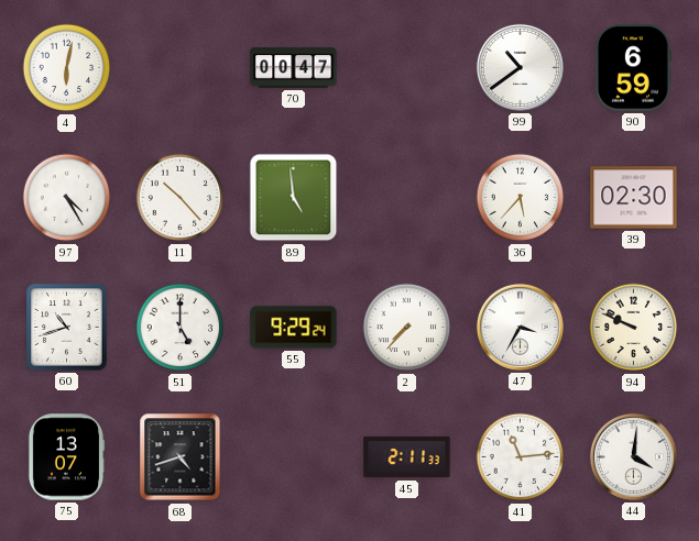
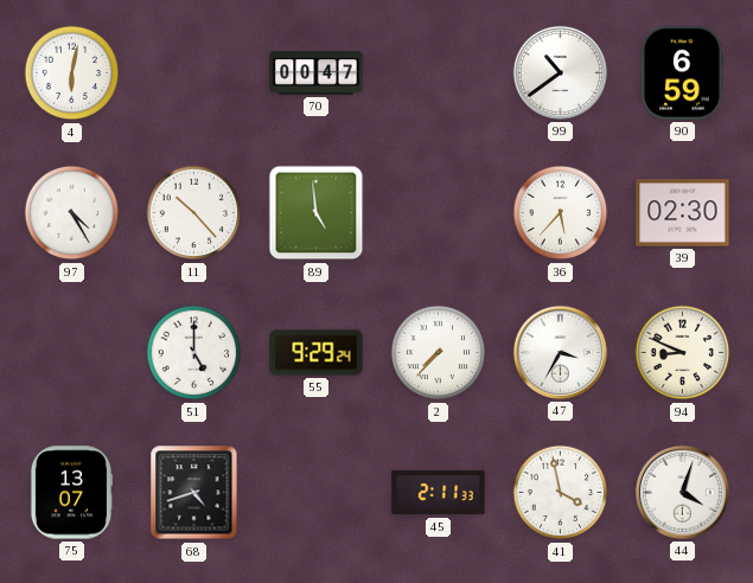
60: 10:42 -> none
94: 9:49 -> 8:49
41: 11:14 -> 3:58
44: 4:01 -> 4:03
